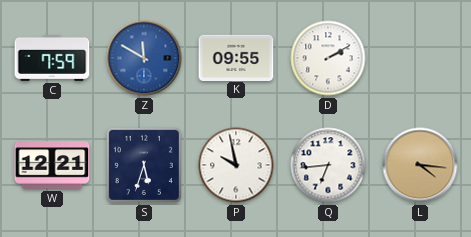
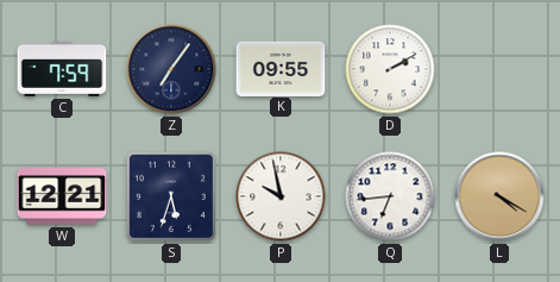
Z: 11:50 -> 7:06
Z dial: blue -> navy
L: 4:16 -> 4:20
